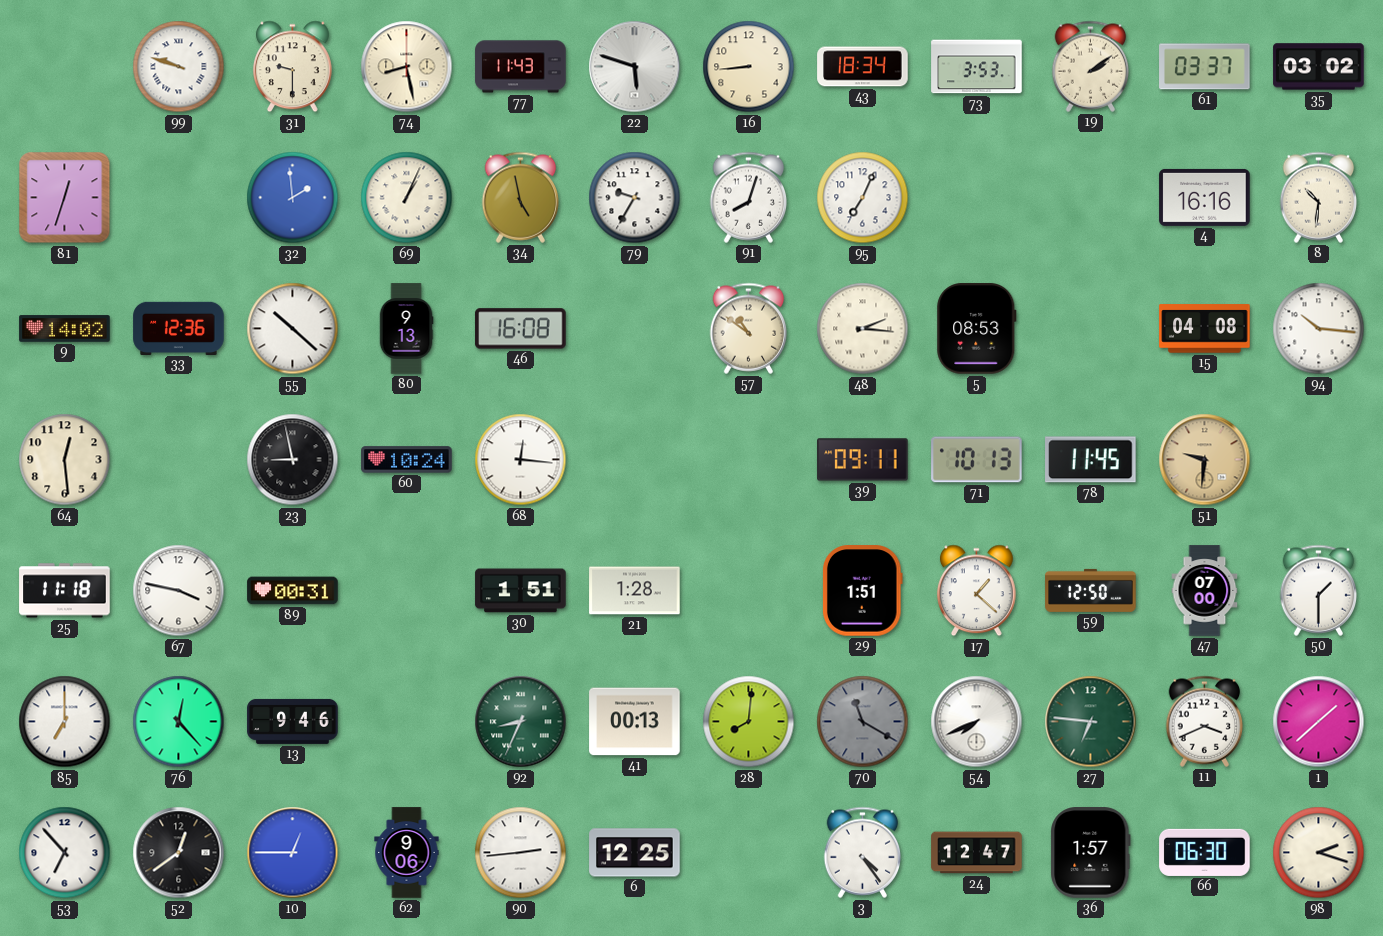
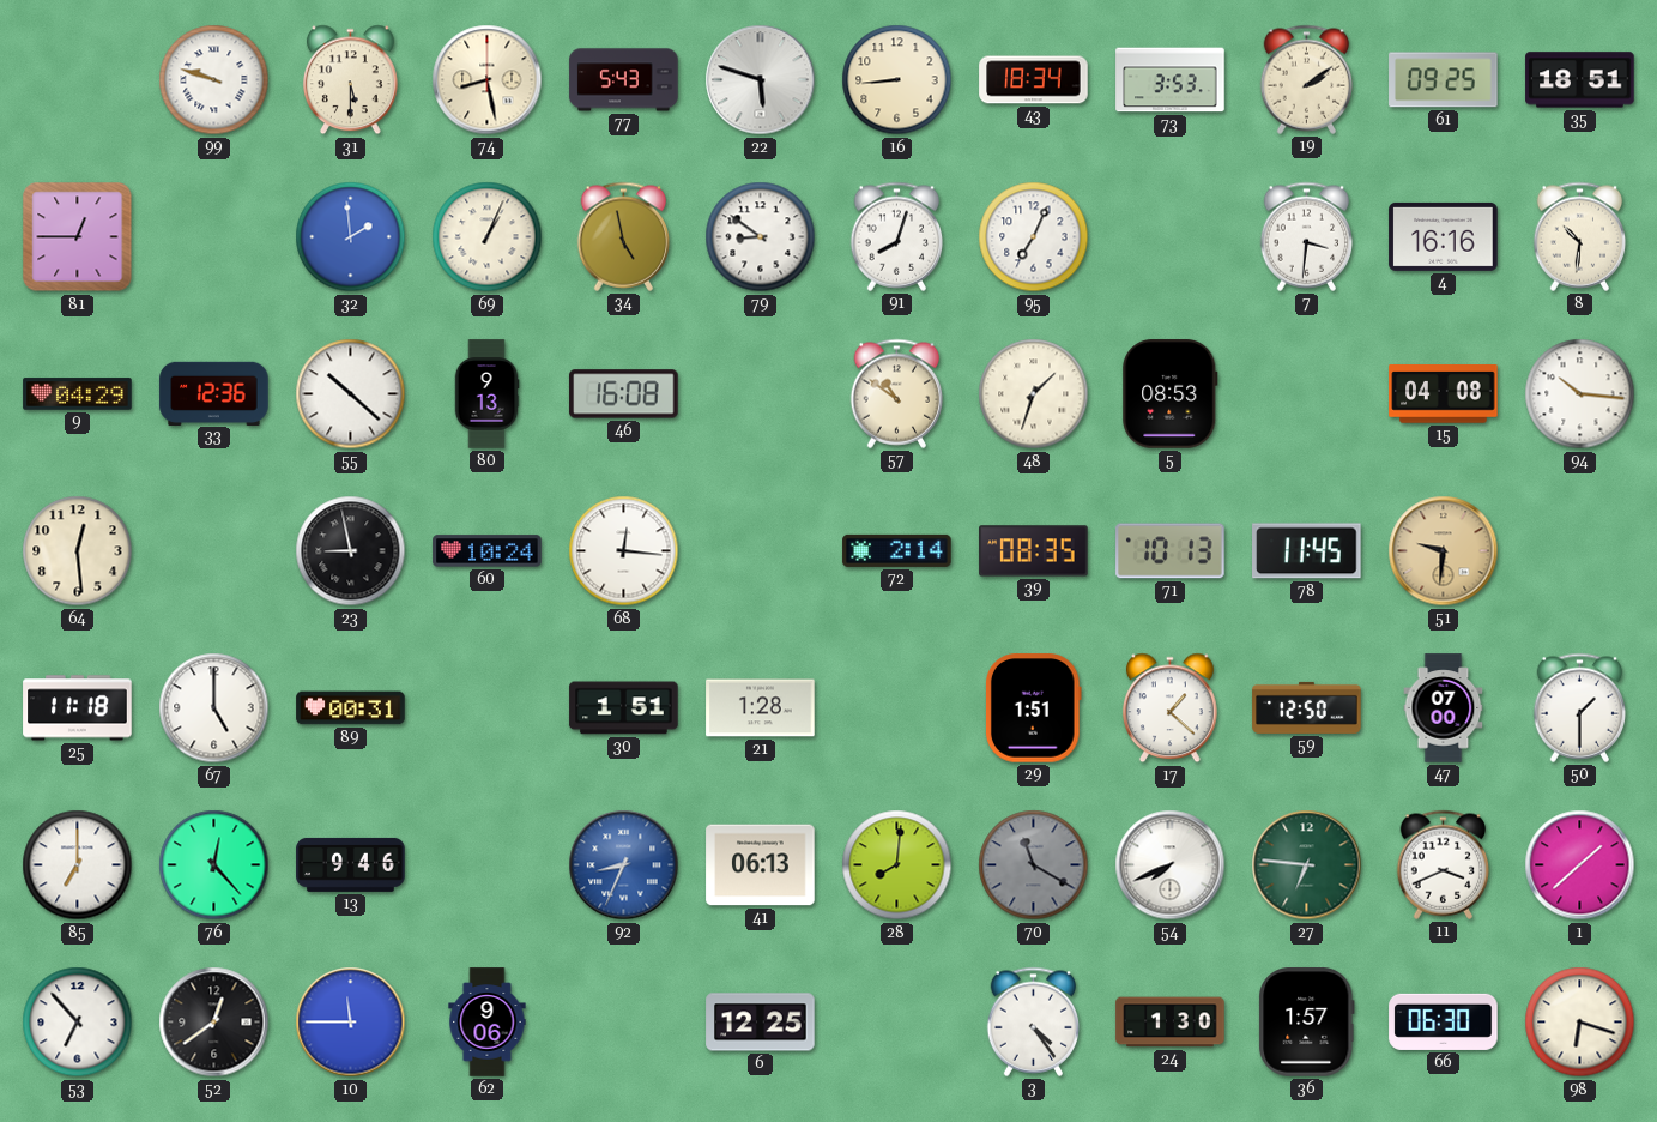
31: 9:30 -> 5:30
77: 11:43 -> 5:43
61: 03:37 -> 09:25
35: 03:02 -> 18:51
81: 12:33 -> 12:45
79: 9:35 -> 8:51
7: none -> 3:31
9: 14:02 -> 04:29
48: 2:16 -> 1:33
72: none -> 2:14
39: 09:11 -> 08:35
67: 3:47 -> 5:00
92 dial: green -> blue
41: 00:13 -> 06:13
10: 12:45 -> 11:45
90: 2:44 -> none
24: 12:47 -> 1:30
98: 2:18 -> 6:18
